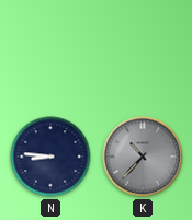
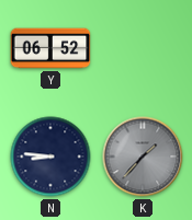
Y: none -> 06:52
K: 10:37 -> 1:37
